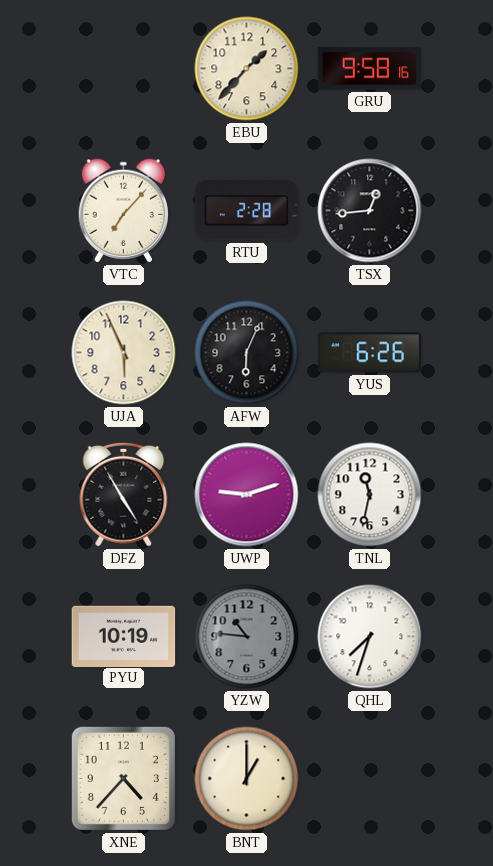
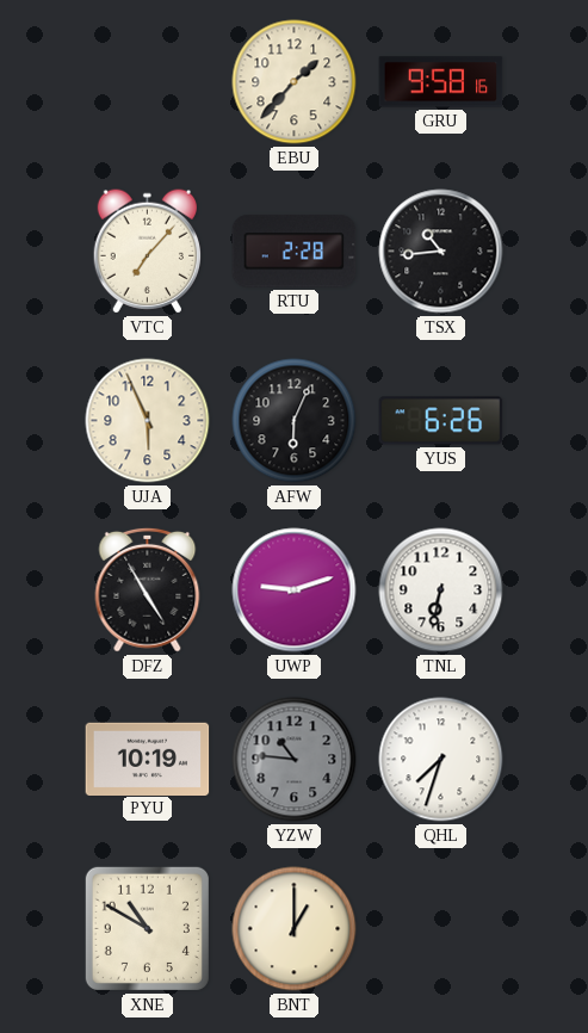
TSX: 12:44 -> 10:44
TNL: 11:32 -> 6:32
XNE: 4:37 -> 10:50
